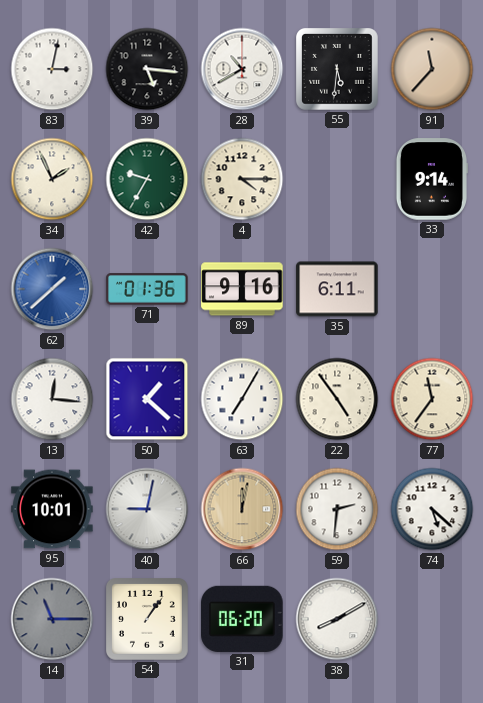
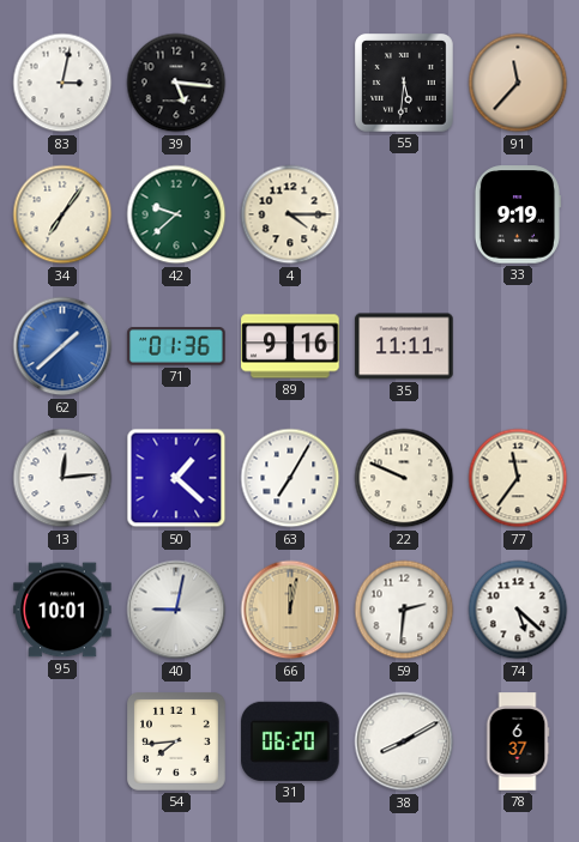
28: 10:40 -> none
34: 1:56 -> 7:06
42: 9:35 -> 9:38
33: 9:14 -> 9:19
35: 6:11 -> 11:11
13: 12:16 -> 12:14
22: 4:54 -> 9:49
14: 11:15 -> none
54: 1:06 -> 7:44
78: none -> 6:37
